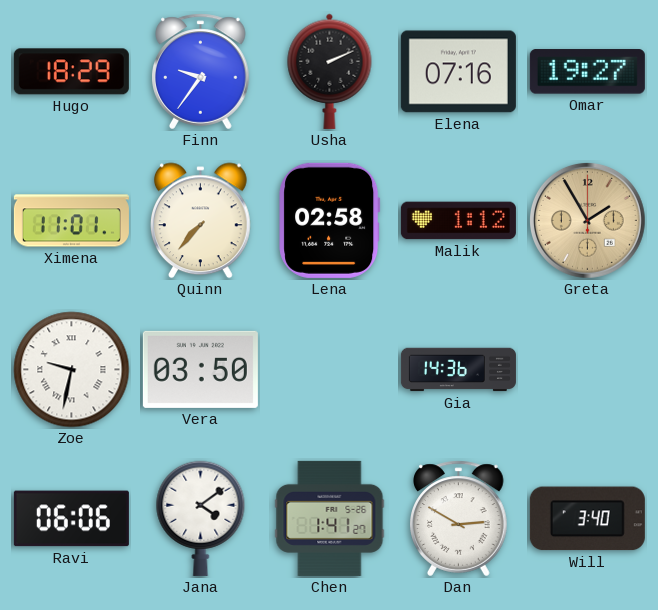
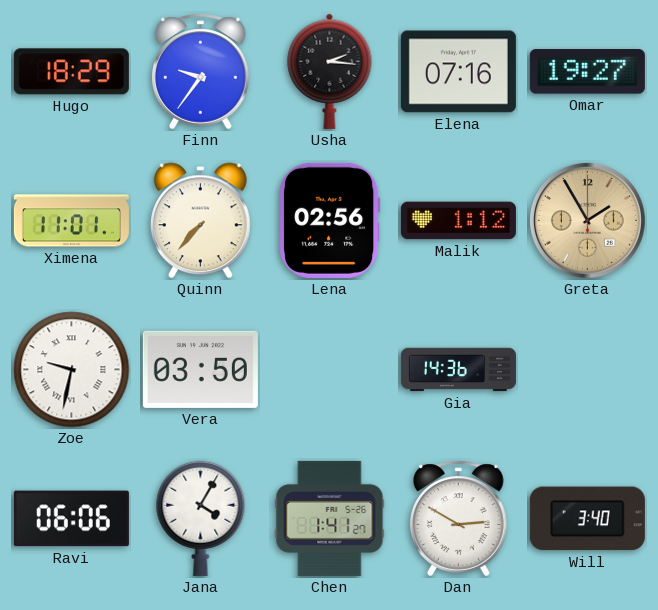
Usha: 2:11 -> 2:16
Lena: 02:58 -> 02:56
Jana: 4:09 -> 4:05
